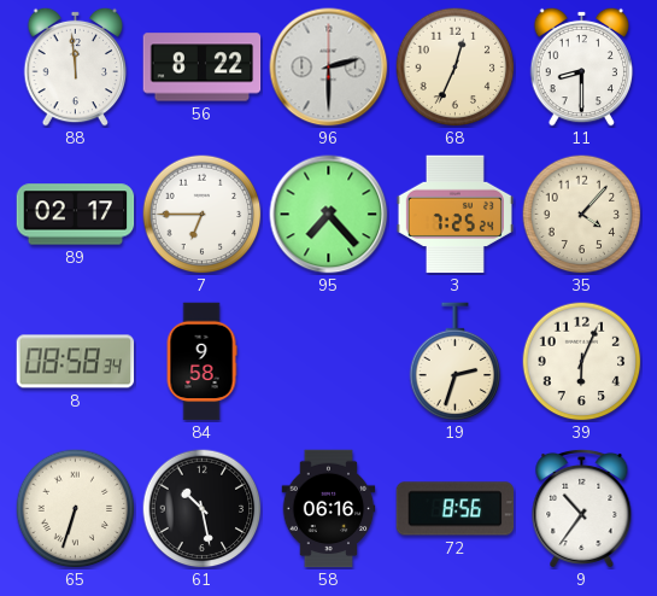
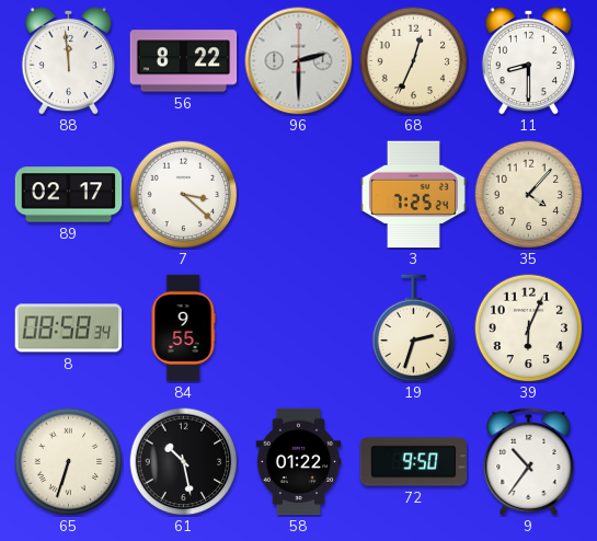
7: 6:45 -> 3:22
95: 7:23 -> none
84: 9:58 -> 9:55
58: 06:16 -> 01:22
72: 8:56 -> 9:50
